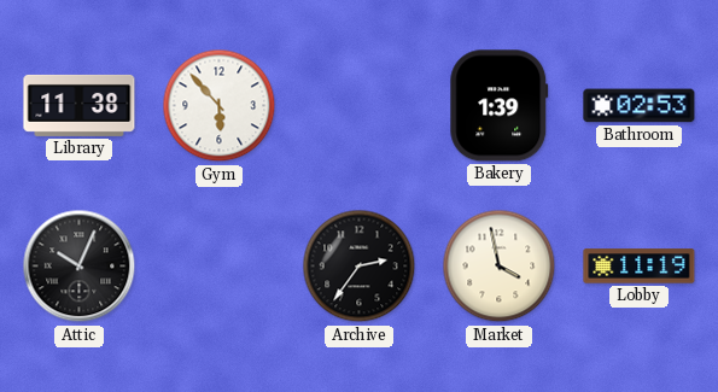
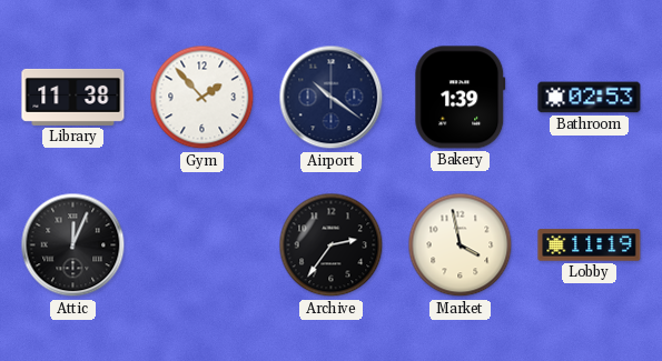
Gym: 5:53 -> 1:53
Airport: none -> 10:21
Attic: 10:04 -> 12:04
